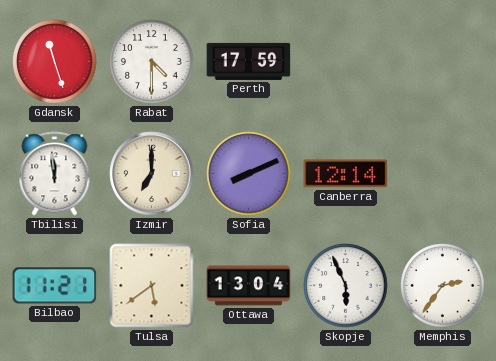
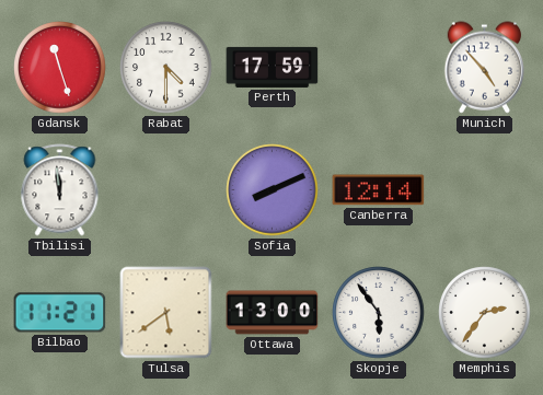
Munich: none -> 4:53
Izmir: 7:00 -> none
Ottawa: 13:04 -> 13:00
Skopje: 5:56 -> 5:54
